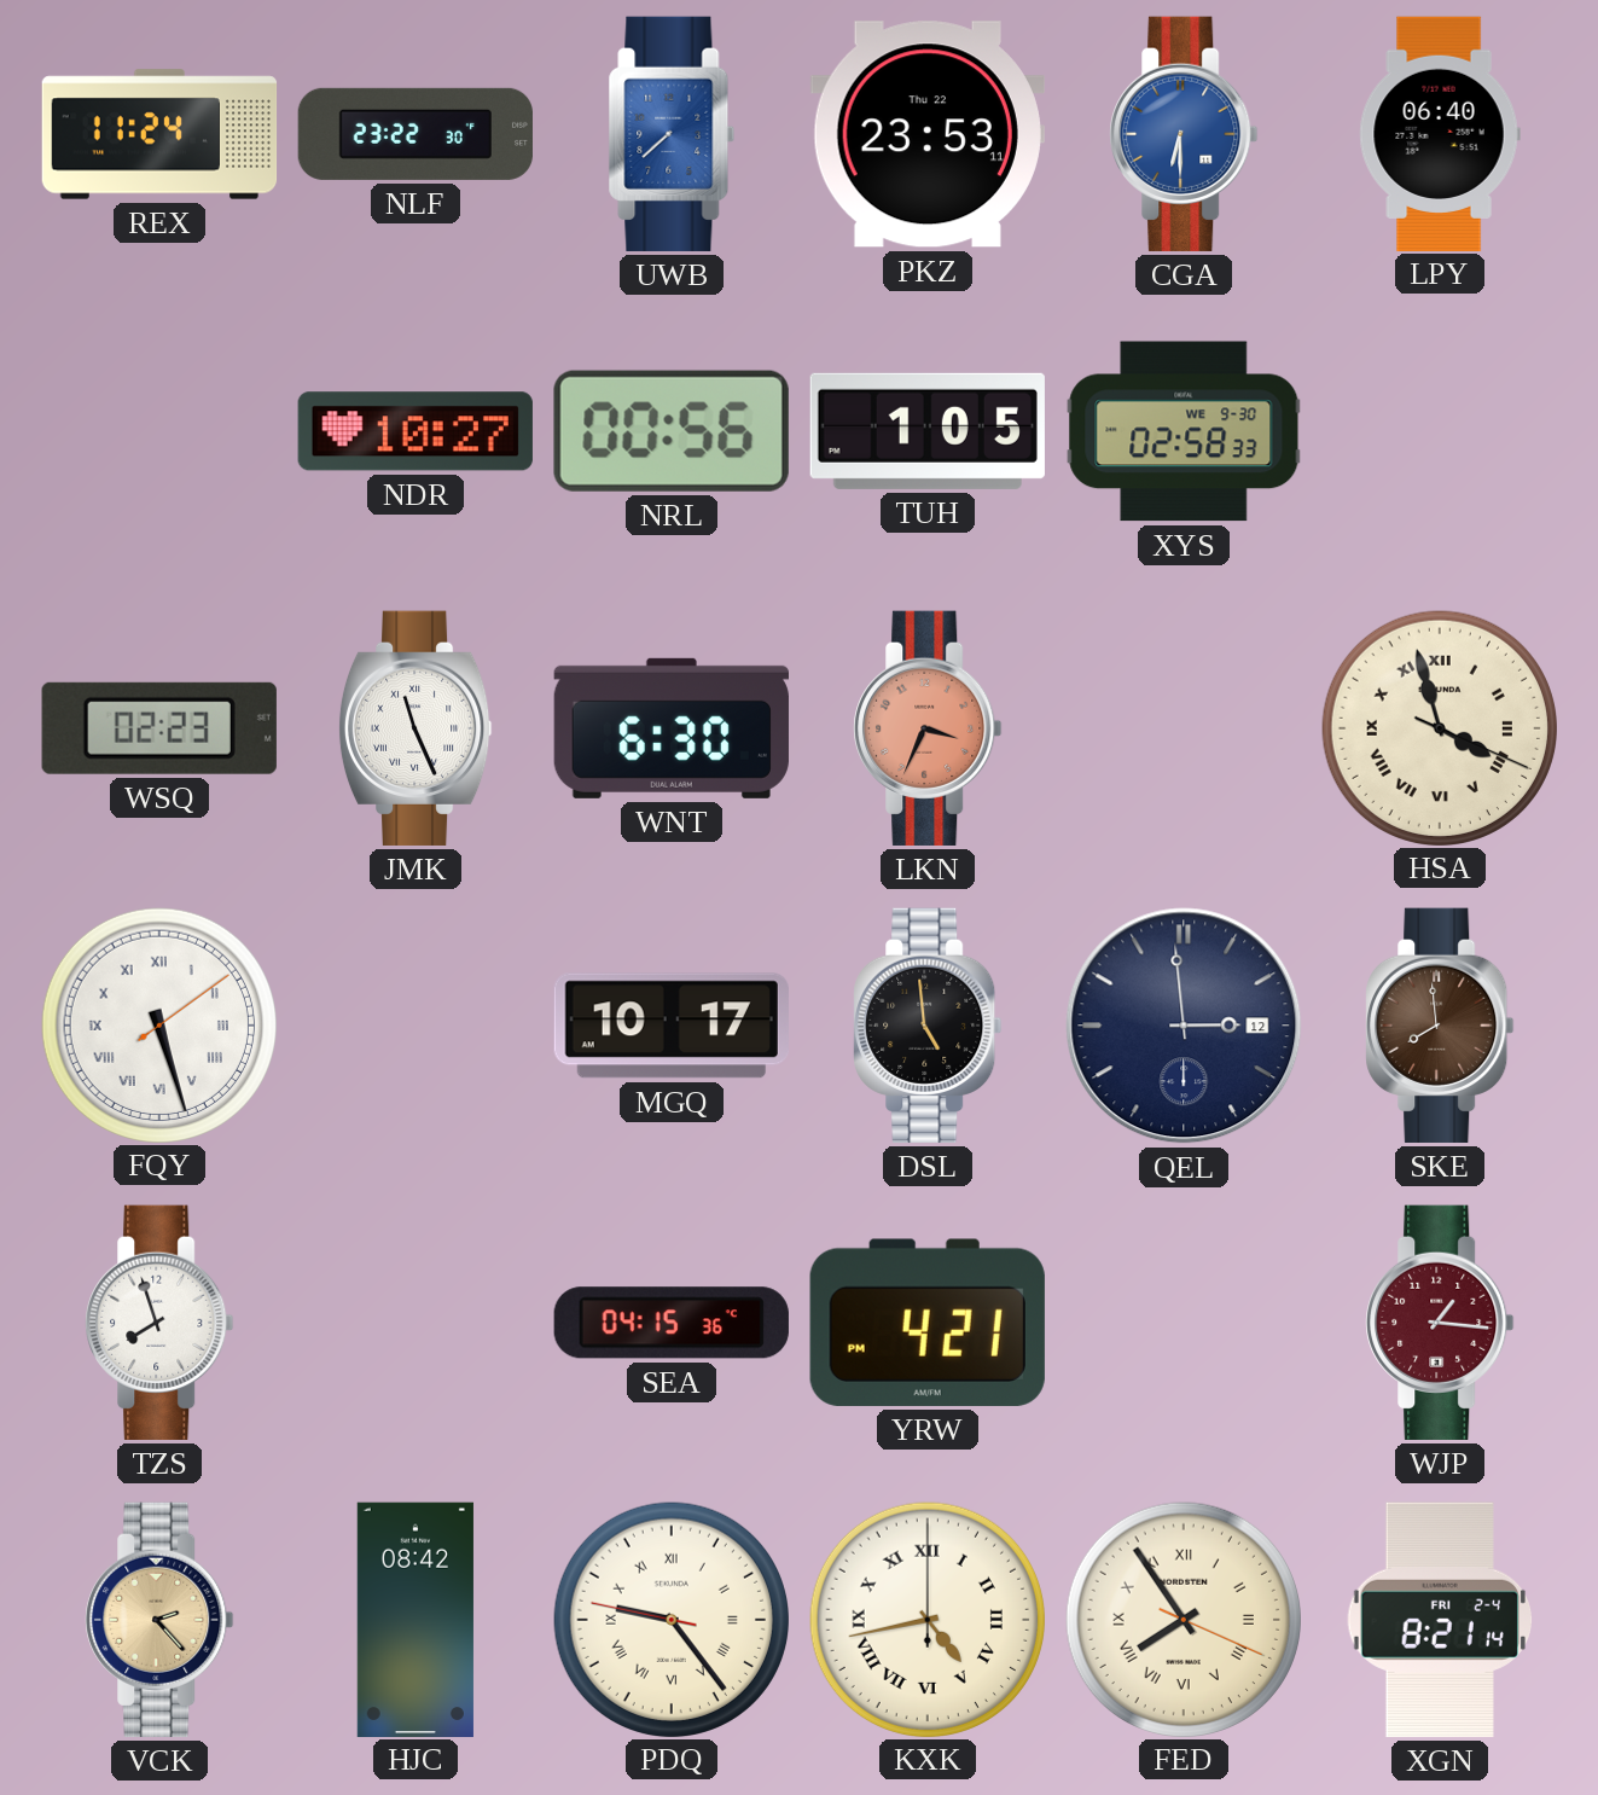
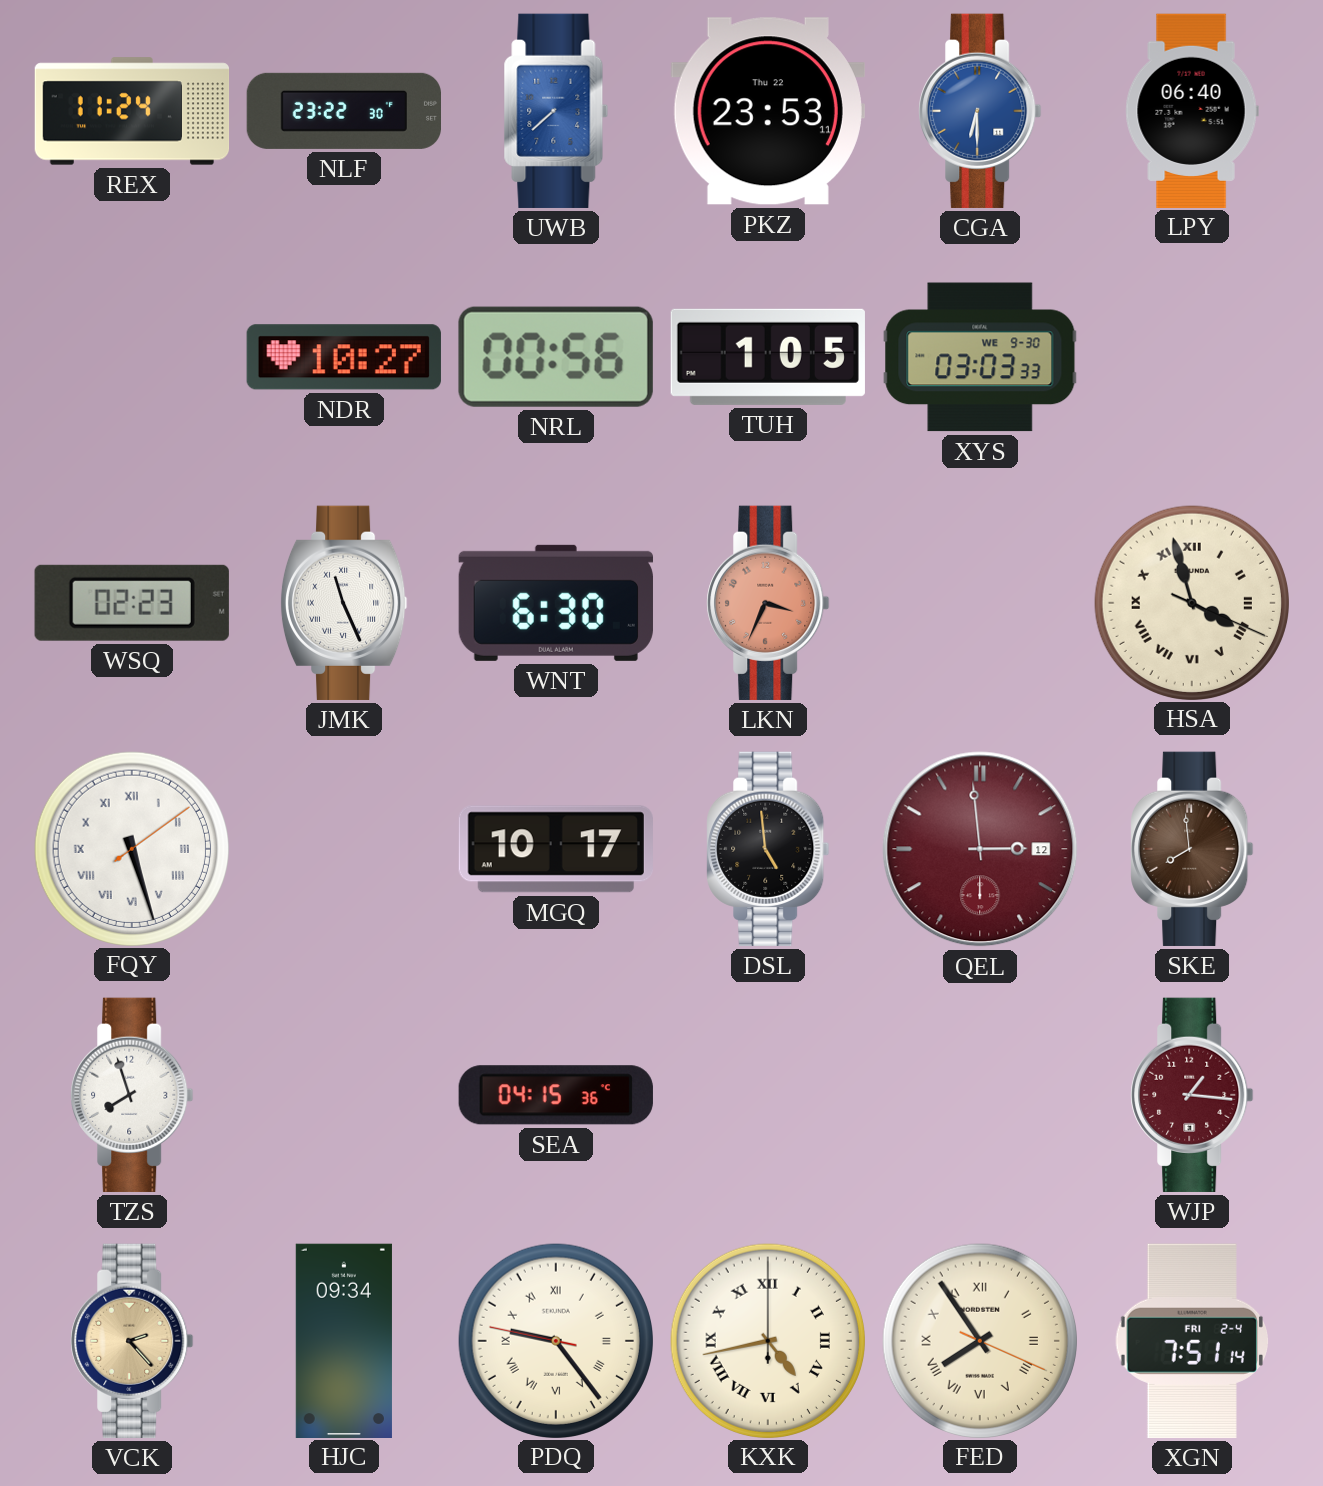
XYS: 02:58 -> 03:03
QEL dial: navy -> burgundy
YRW: 4:21 -> none
HJC: 08:42 -> 09:34
XGN: 8:21 -> 7:51
